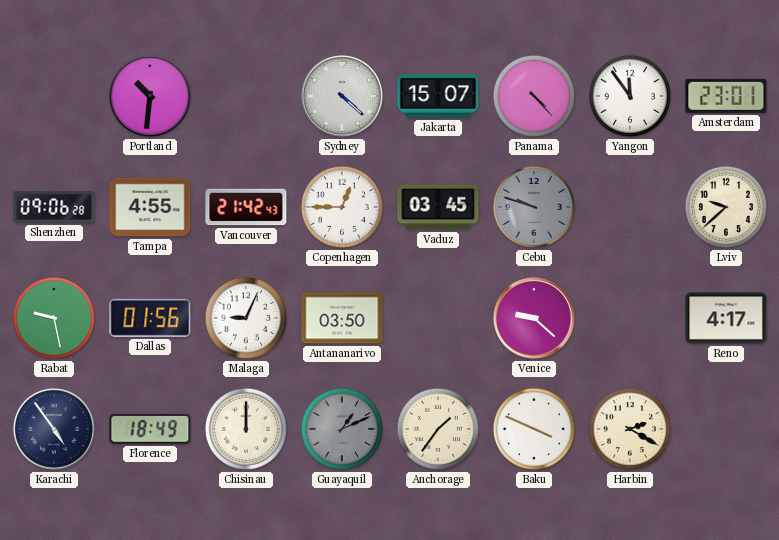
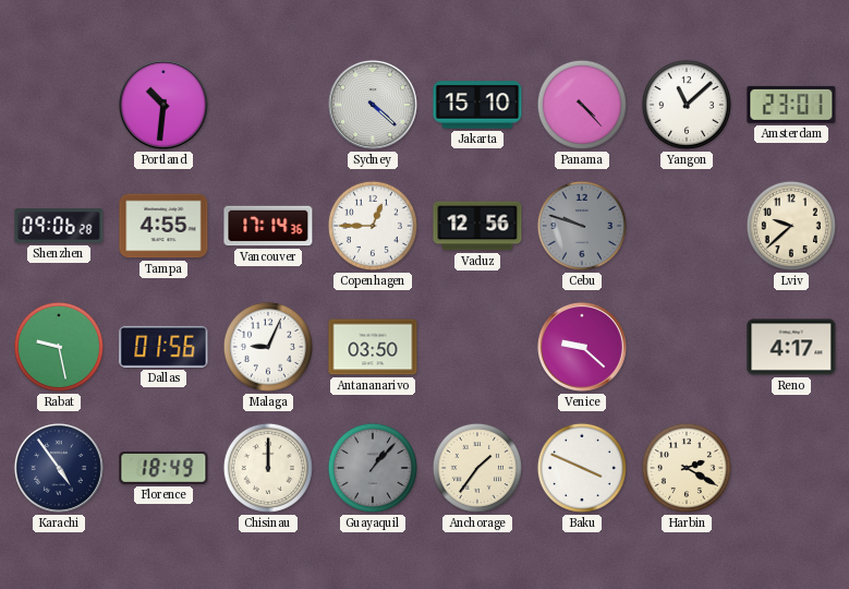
Jakarta: 15:07 -> 15:10
Yangon: 11:54 -> 11:08
Vancouver: 21:42 -> 17:14
Vaduz: 03:45 -> 12:56
Guayaquil: 1:11 -> 1:07
